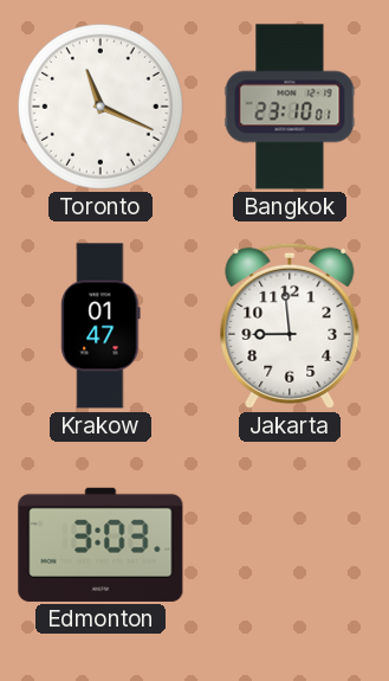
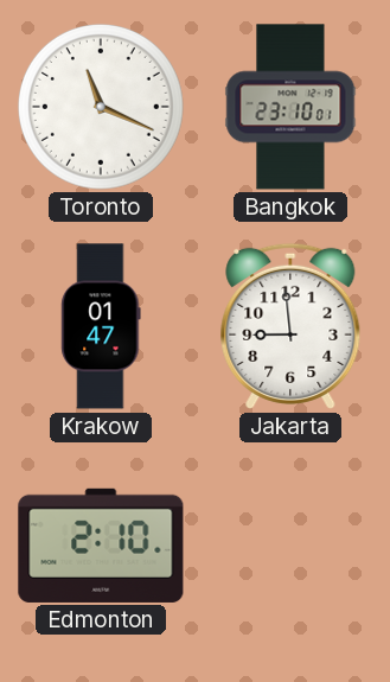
Edmonton: 3:03 -> 2:10
